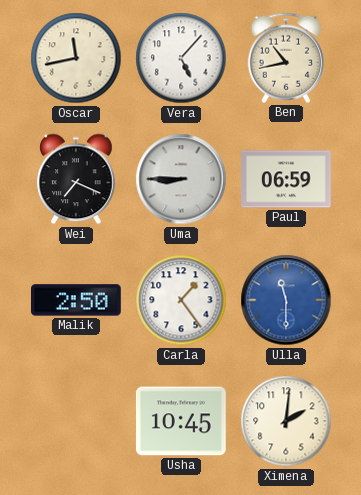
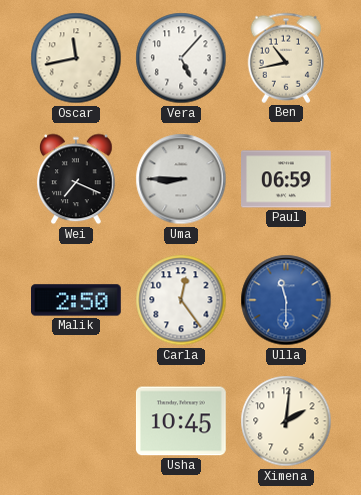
Carla: 1:24 -> 12:24
